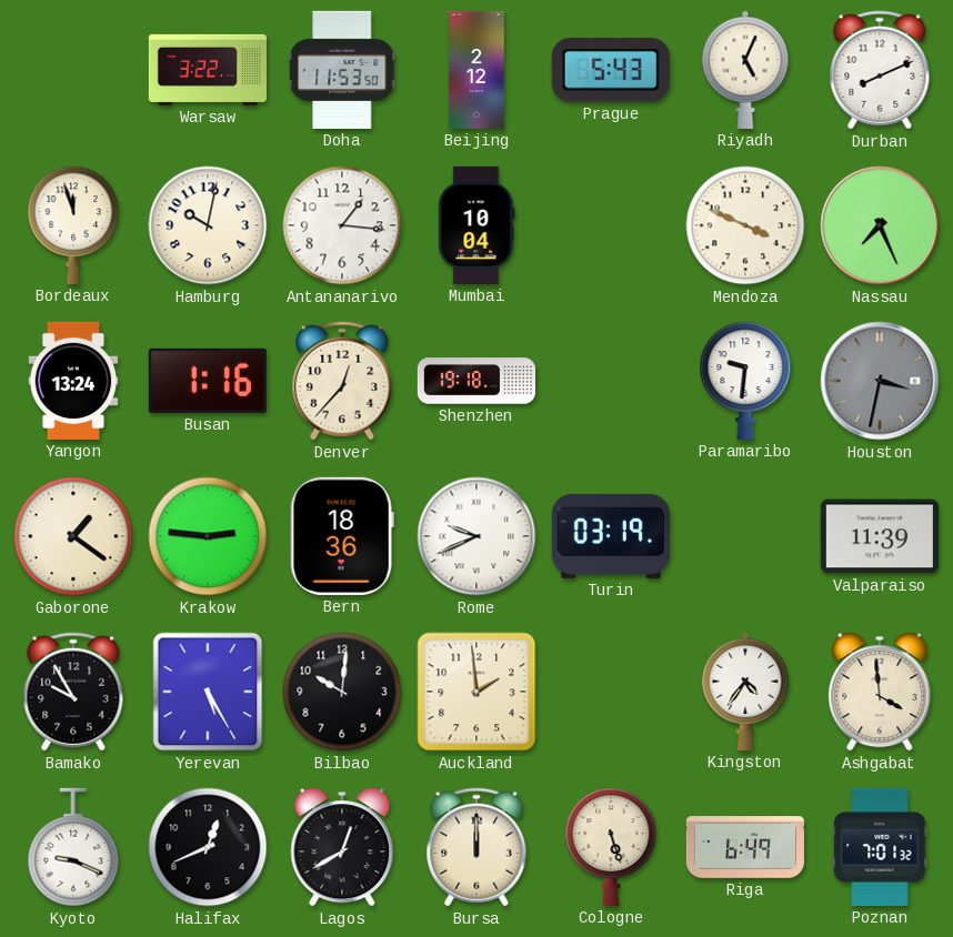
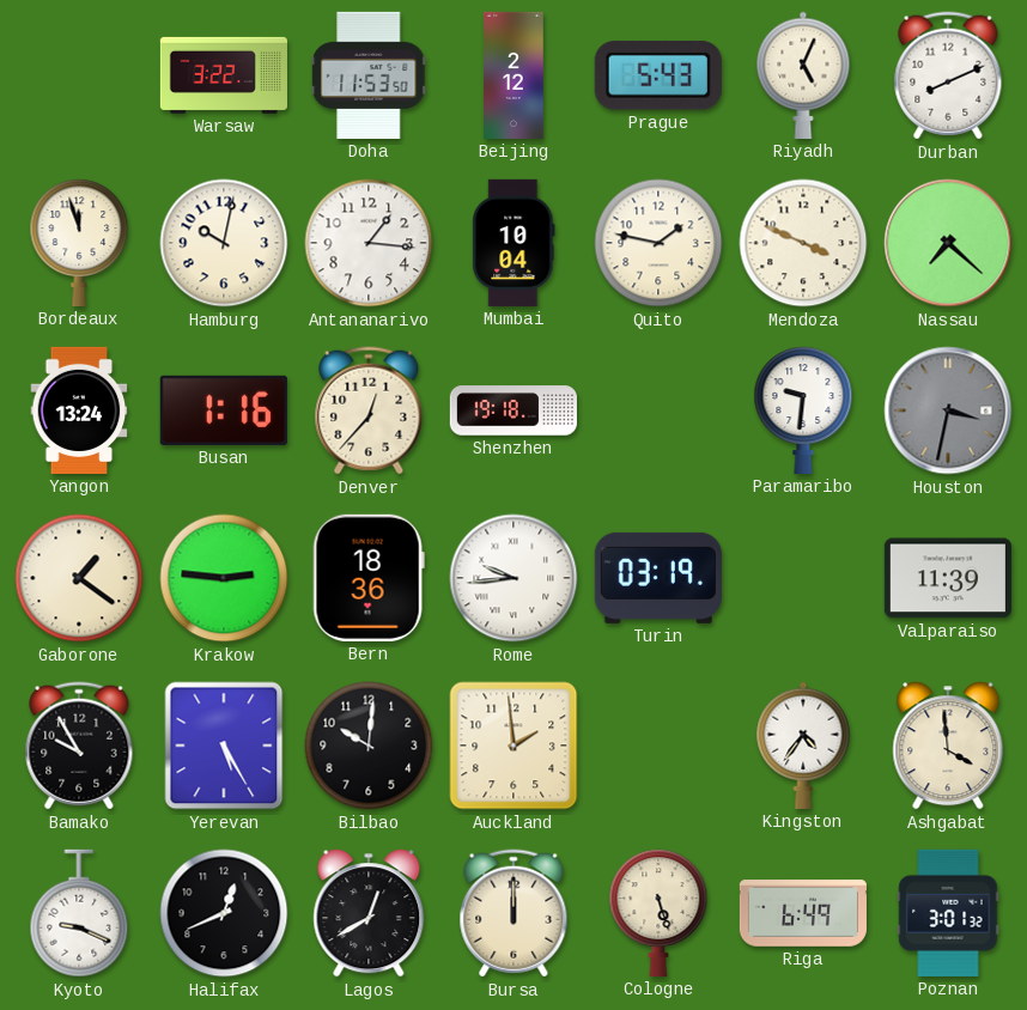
Quito: none -> 1:47
Nassau: 7:26 -> 7:22
Rome: 9:41 -> 9:44
Poznan: 7:01 -> 3:01
